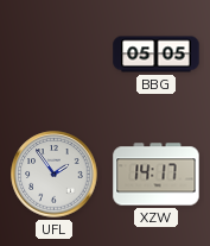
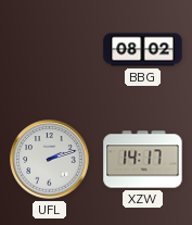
BBG: 05:05 -> 08:02
UFL: 1:54 -> 2:12
